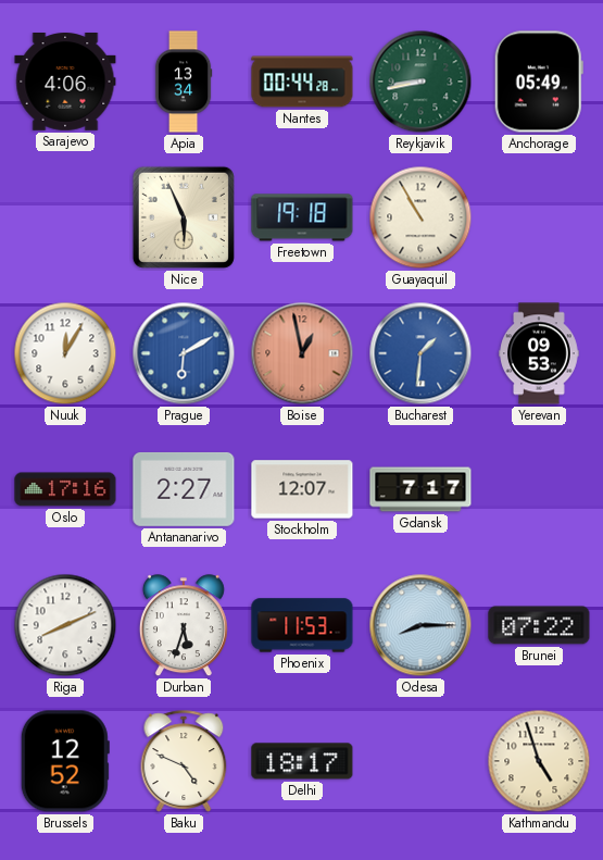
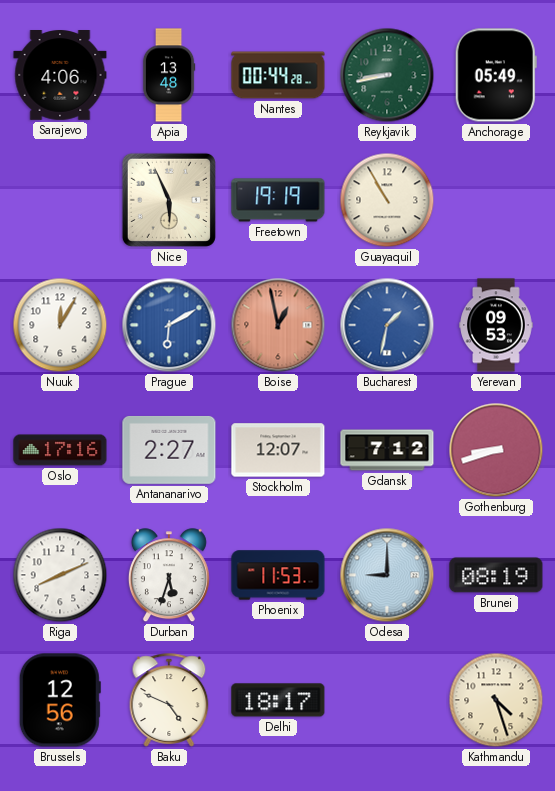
Apia: 13:34 -> 13:48
Freetown: 19:18 -> 19:19
Bucharest: 1:31 -> 1:32
Gdansk: 7:17 -> 7:12
Gothenburg: none -> 8:42
Odesa: 8:15 -> 9:00
Brunei: 07:22 -> 08:19
Brussels: 12:52 -> 12:56
Kathmandu: 4:57 -> 4:27
